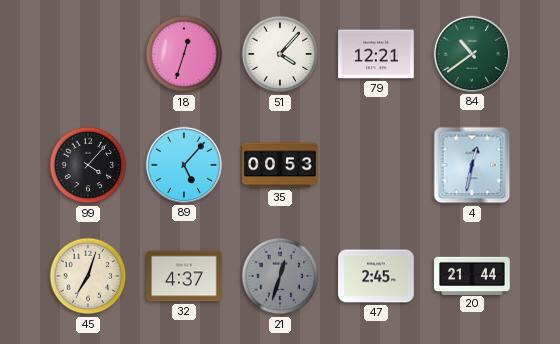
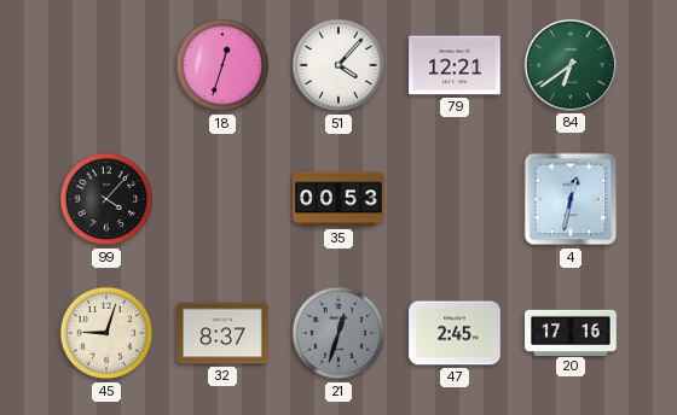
84: 10:39 -> 6:39
89: 5:07 -> none
45: 7:03 -> 9:03
32: 4:37 -> 8:37
20: 21:44 -> 17:16
